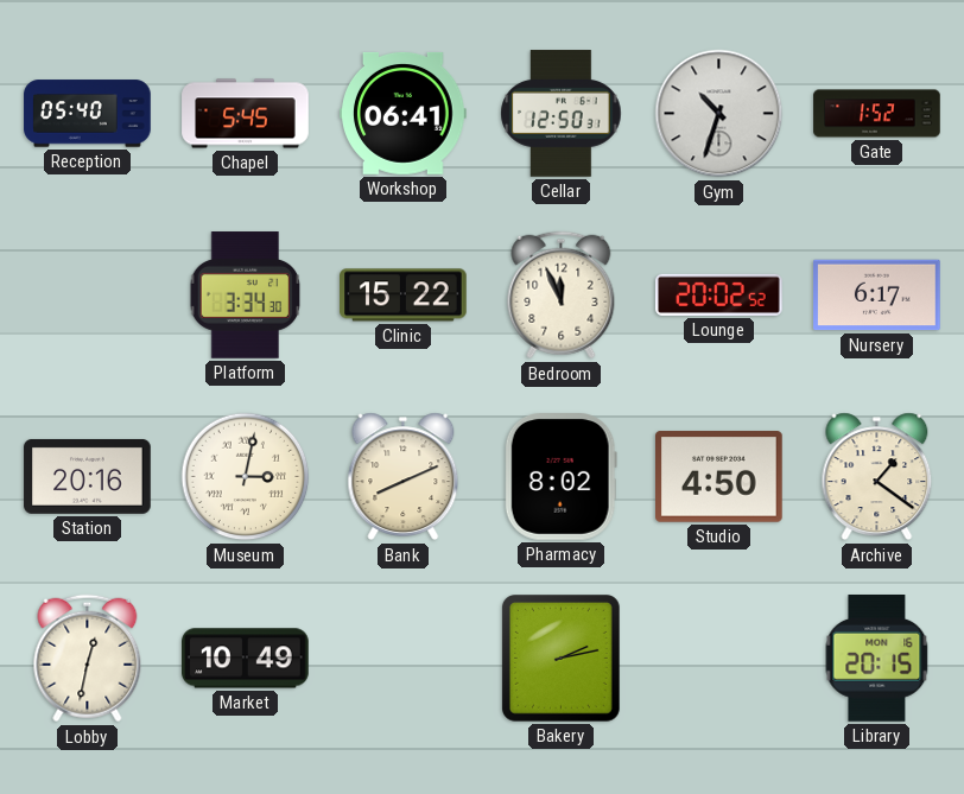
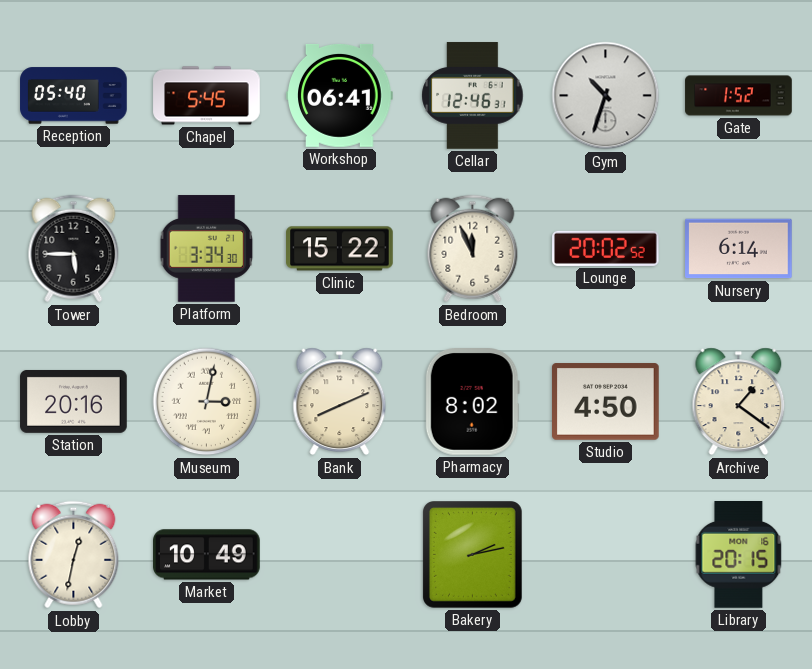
Cellar: 12:50 -> 12:46
Tower: none -> 5:45
Nursery: 6:17 -> 6:14
